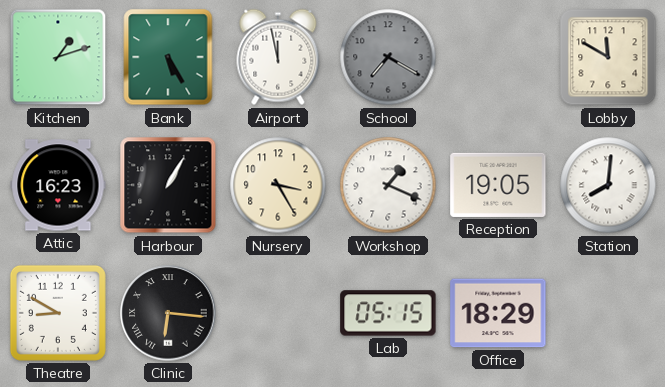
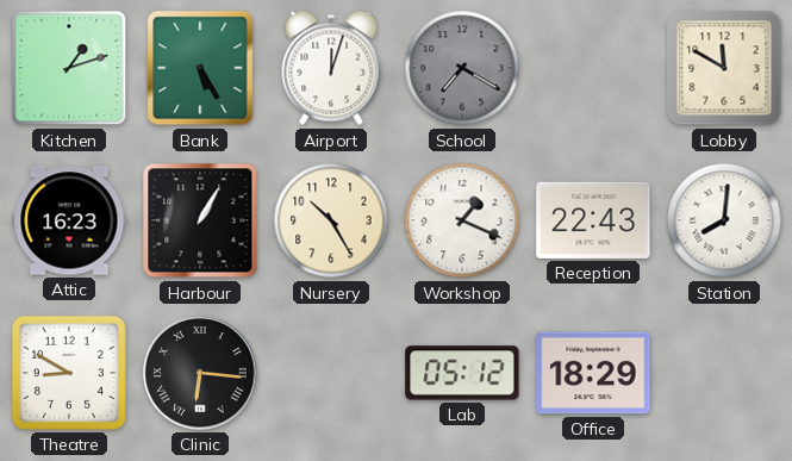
Airport: 11:58 -> 12:03
Nursery: 3:25 -> 10:25
Reception: 19:05 -> 22:43
Lab: 05:15 -> 05:12
